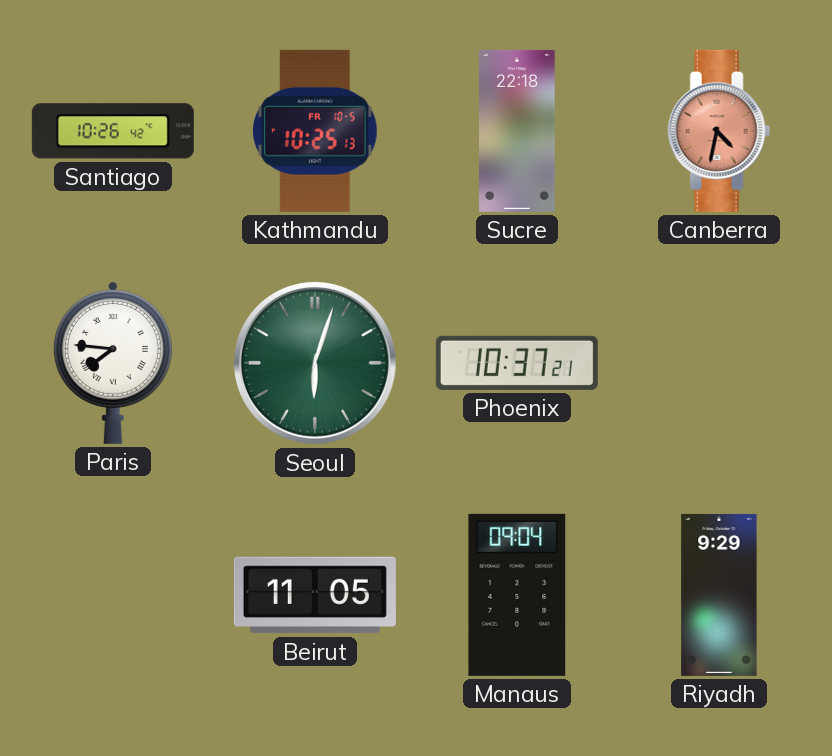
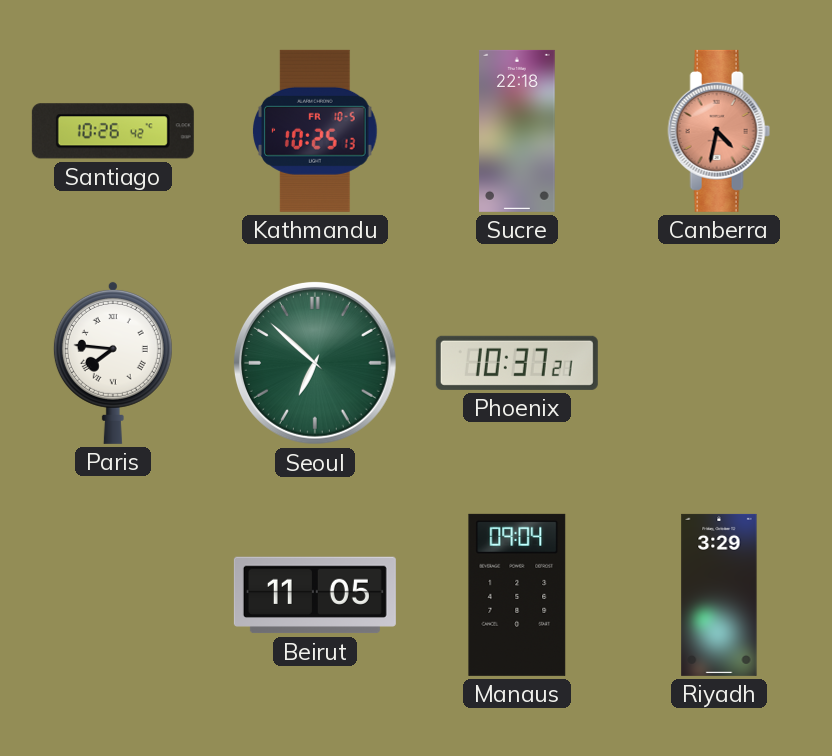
Seoul: 6:03 -> 6:52
Riyadh: 9:29 -> 3:29
